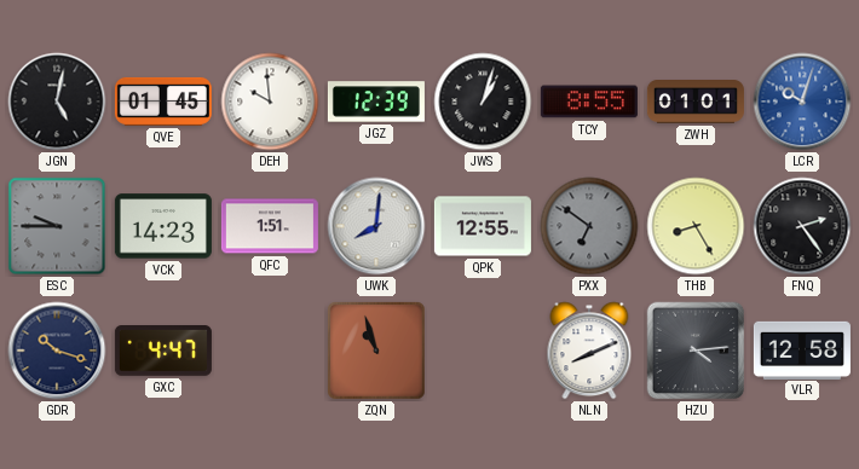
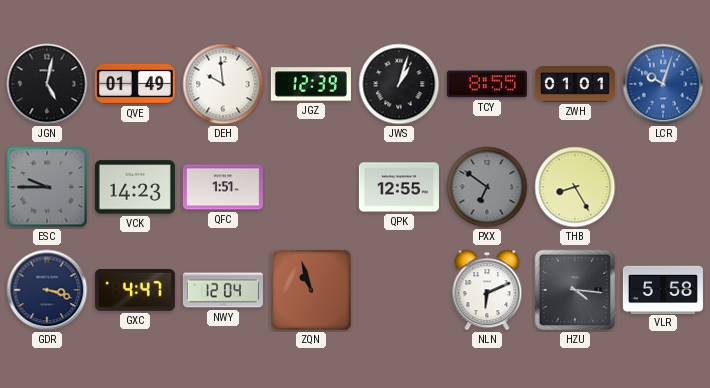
QVE: 01:45 -> 01:49
UWK: 8:01 -> none
FNQ: 2:24 -> none
GDR: 10:18 -> 3:18
NWY: none -> 12:04
NLN: 8:11 -> 6:11
HZU: 4:14 -> 4:16
VLR: 12:58 -> 5:58
